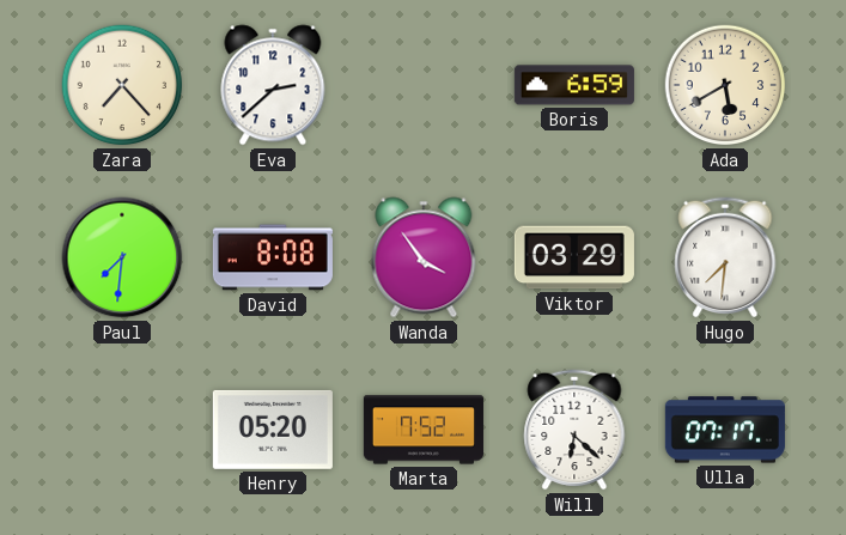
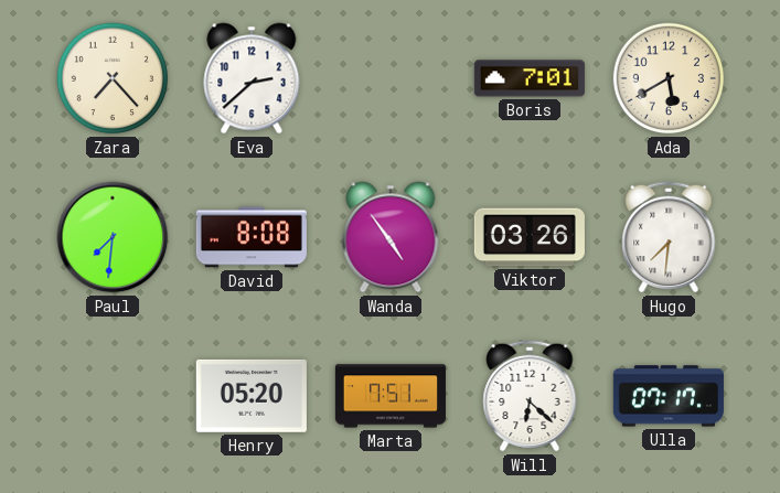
Boris: 6:59 -> 7:01
Wanda: 3:54 -> 4:54
Viktor: 03:29 -> 03:26
Marta: 7:52 -> 7:51
